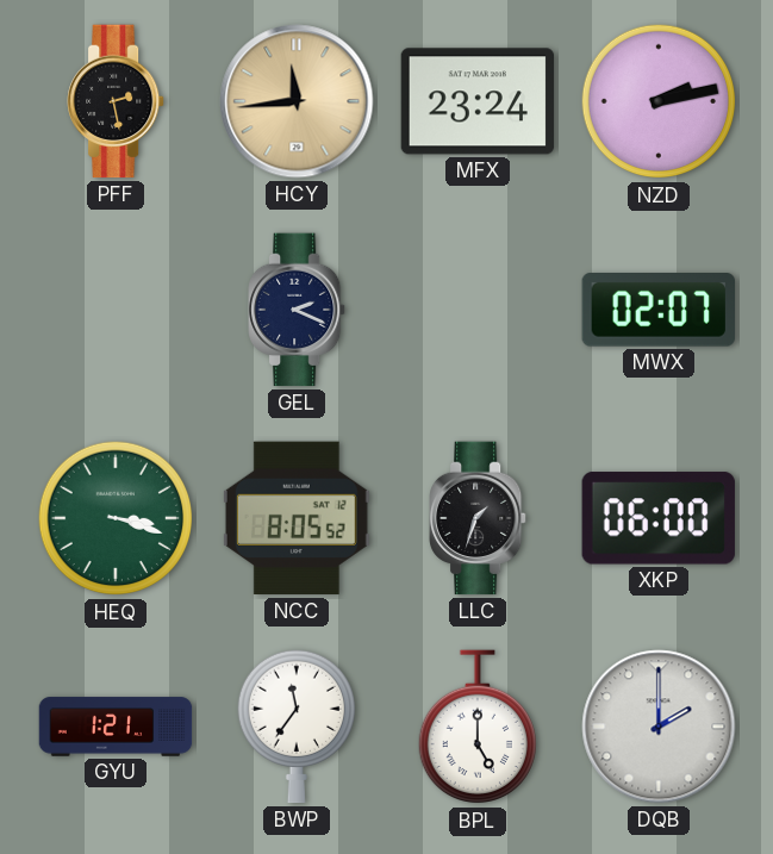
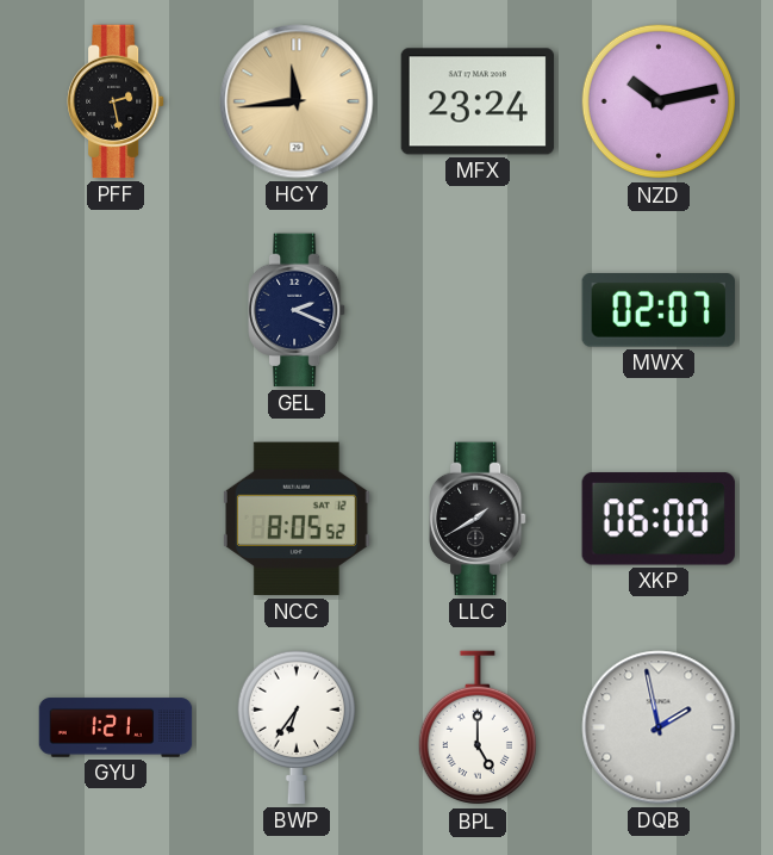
NZD: 2:13 -> 10:13
HEQ: 3:18 -> none
LLC: 1:33 -> 1:40
BWP: 11:36 -> 6:36
DQB: 2:00 -> 1:58
